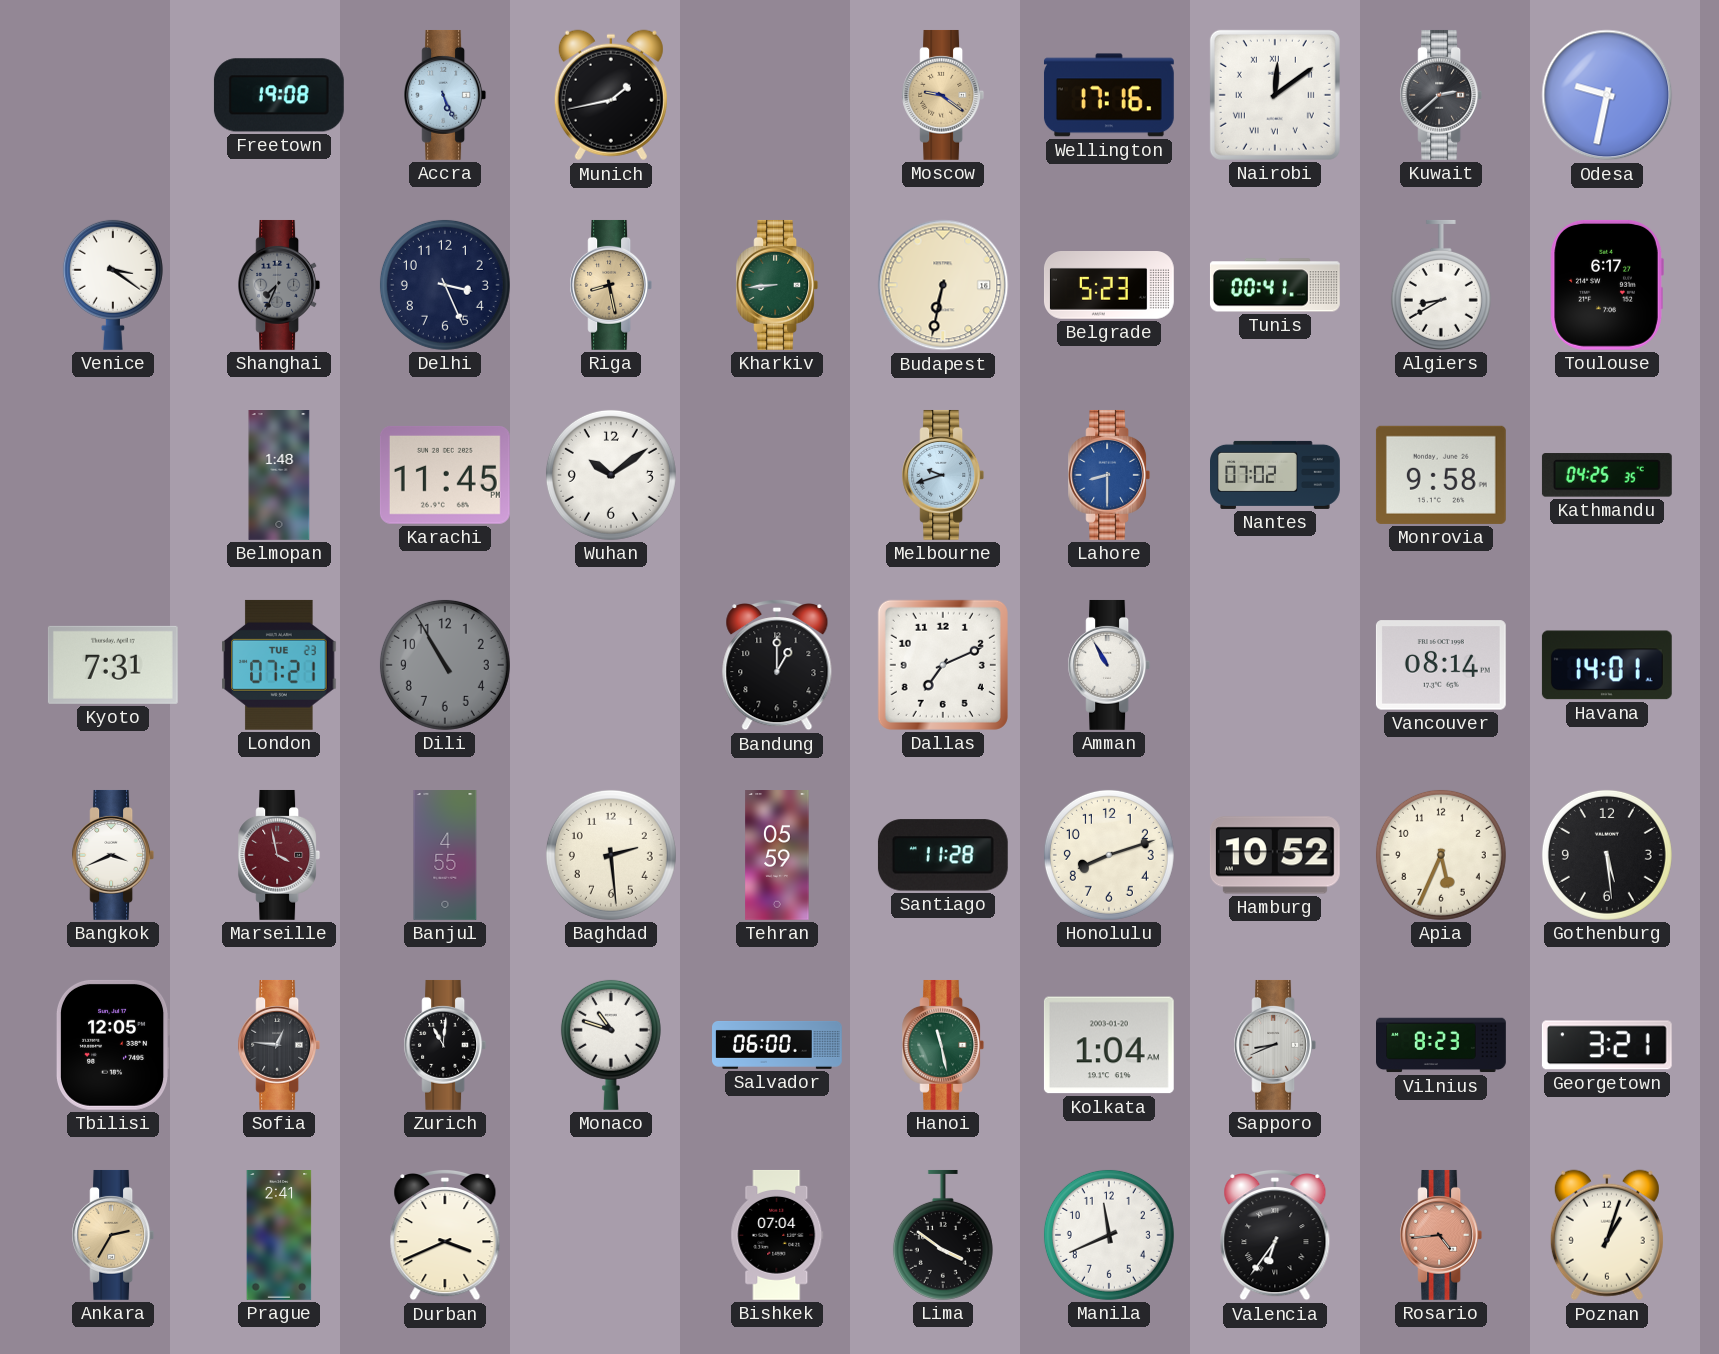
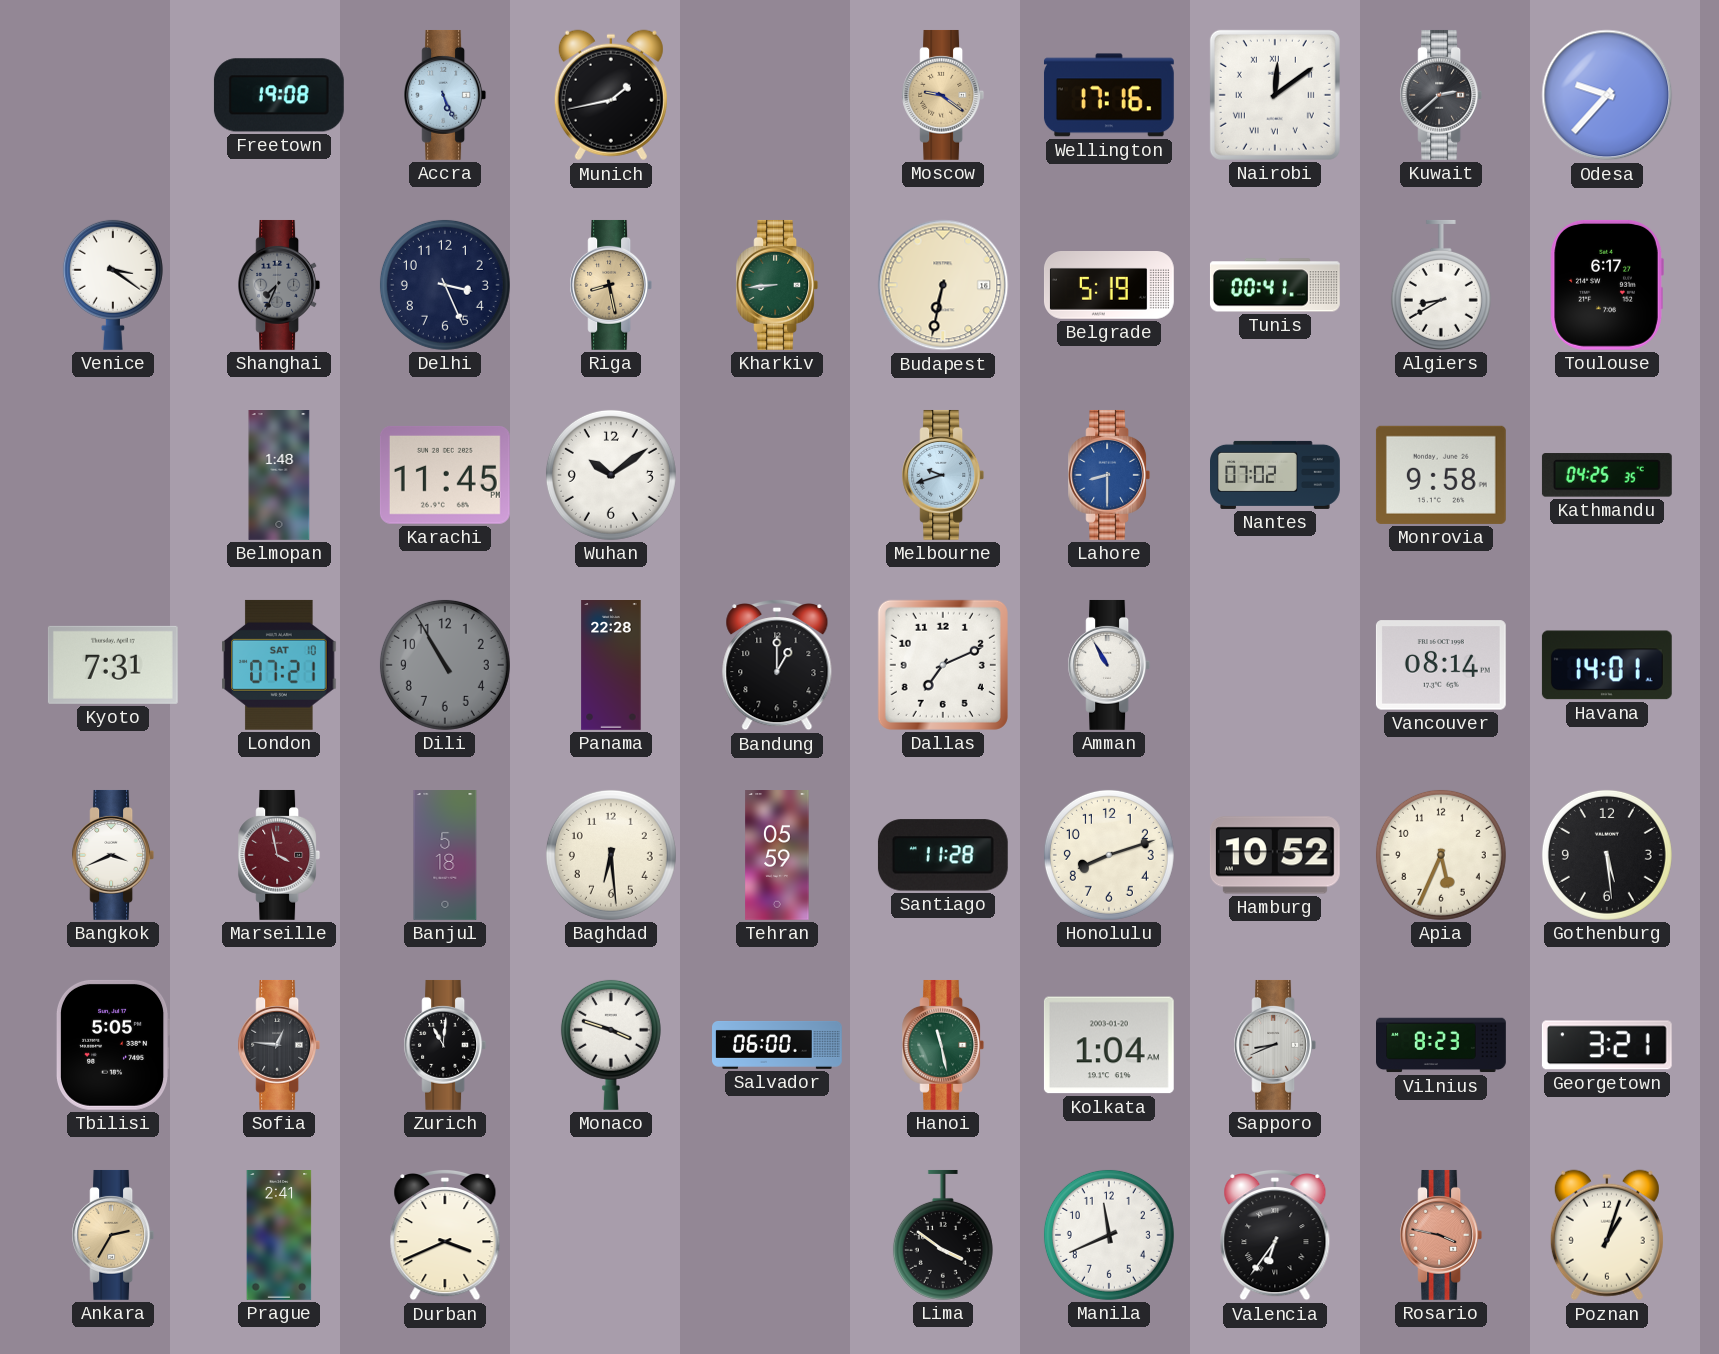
Odesa: 9:32 -> 9:37
Belgrade: 5:23 -> 5:19
London date: TUE 23 -> SAT 10
Panama: none -> 22:28
Banjul: 4:55 -> 5:18
Baghdad: 2:29 -> 6:29
Tbilisi: 12:05 -> 5:05
Monaco: 10:48 -> 3:48
Bishkek: 07:04 -> none
Rosario: 4:44 -> 3:47
